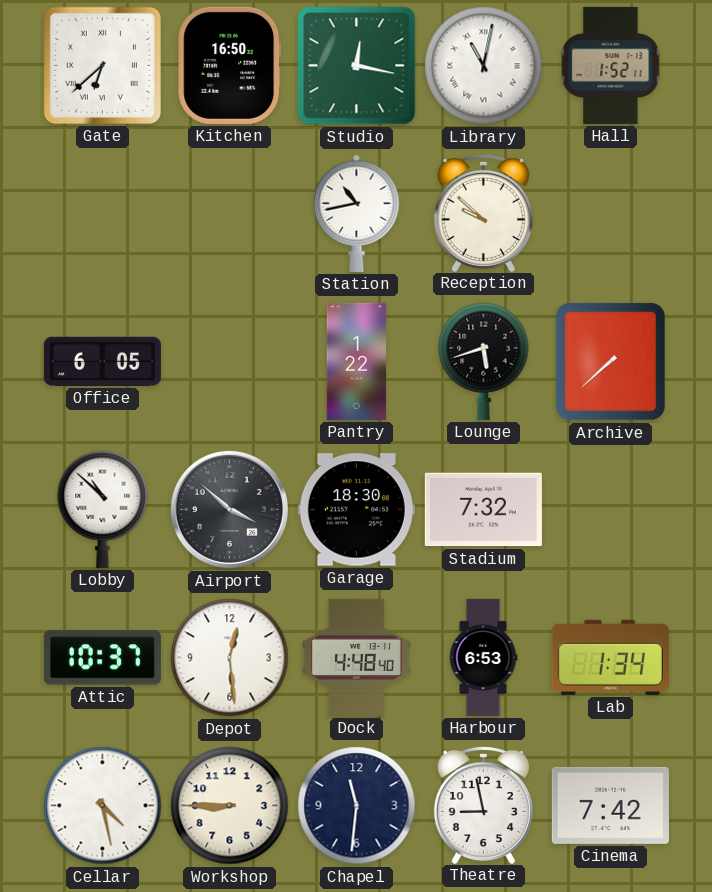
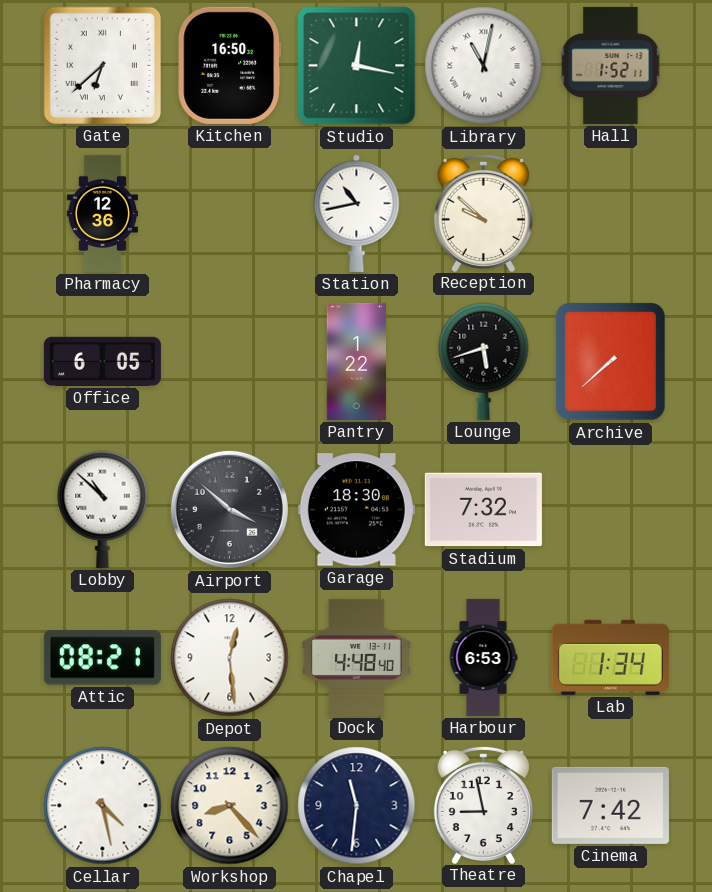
Pharmacy: none -> 12:36
Attic: 10:37 -> 08:21
Workshop: 8:45 -> 8:23
